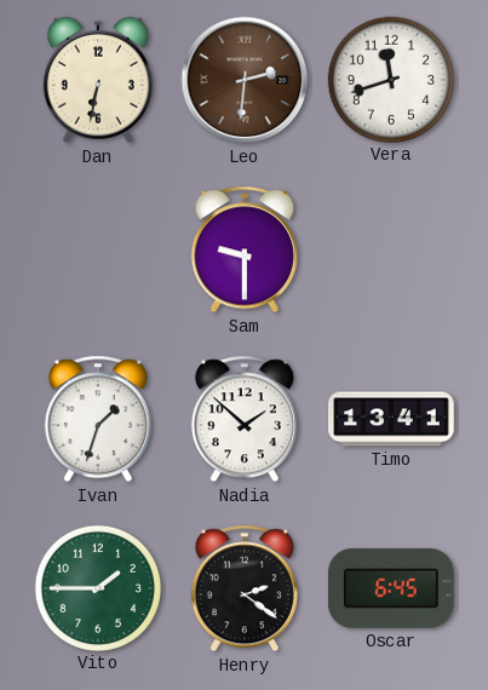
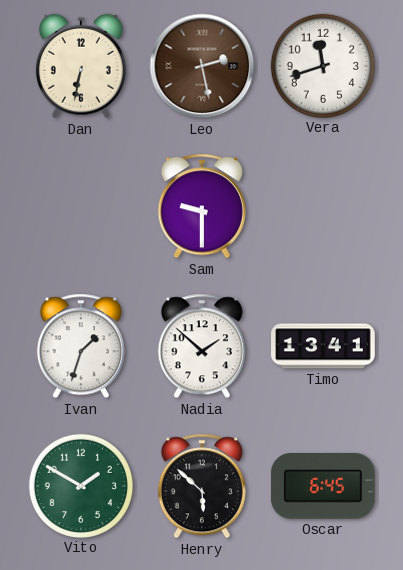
Leo: 2:31 -> 2:28
Vito: 1:45 -> 1:50
Henry: 2:21 -> 5:52
